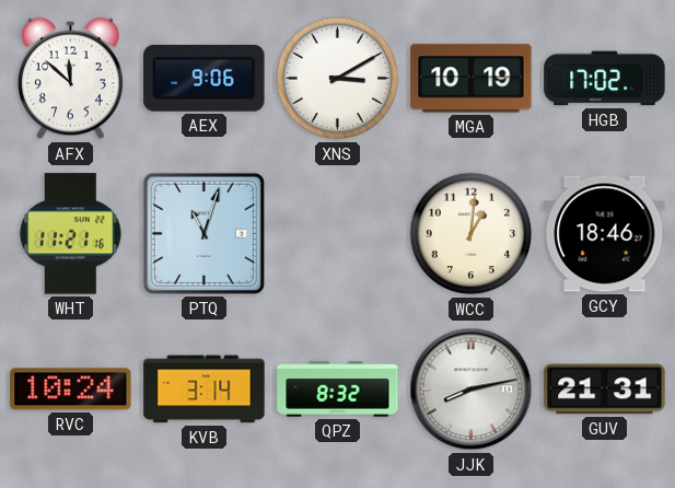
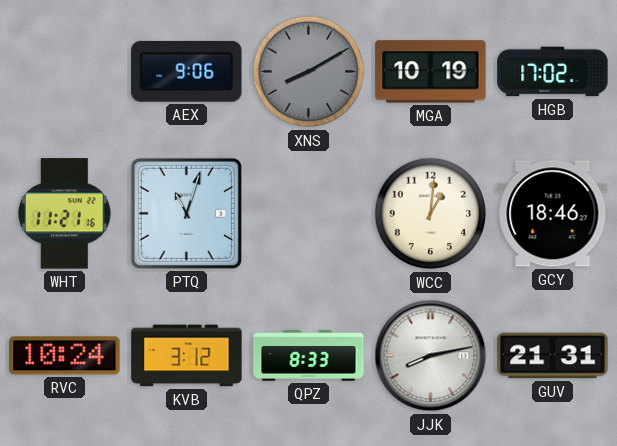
AFX: 11:52 -> none
XNS: 3:10 -> 8:10
XNS dial: white -> grey
KVB: 3:14 -> 3:12
QPZ: 8:32 -> 8:33
